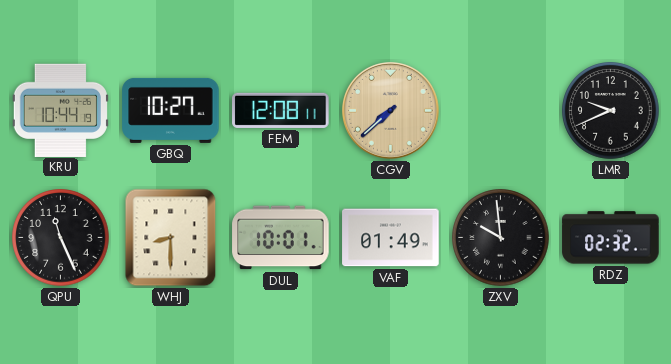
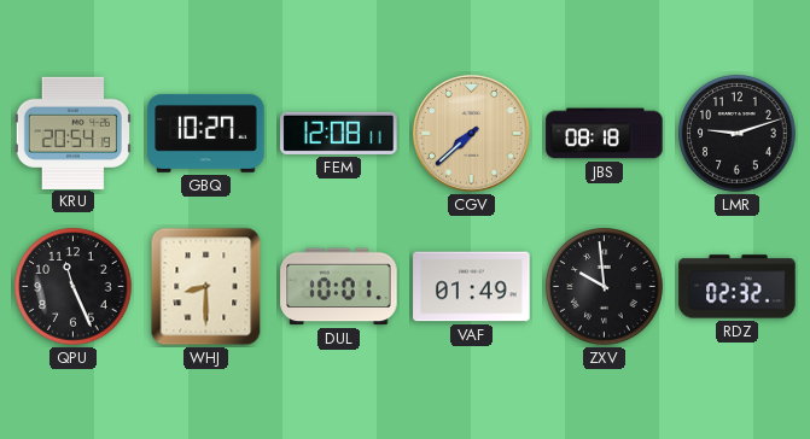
KRU: 10:44 -> 20:54
JBS: none -> 08:18
LMR: 9:41 -> 9:12
